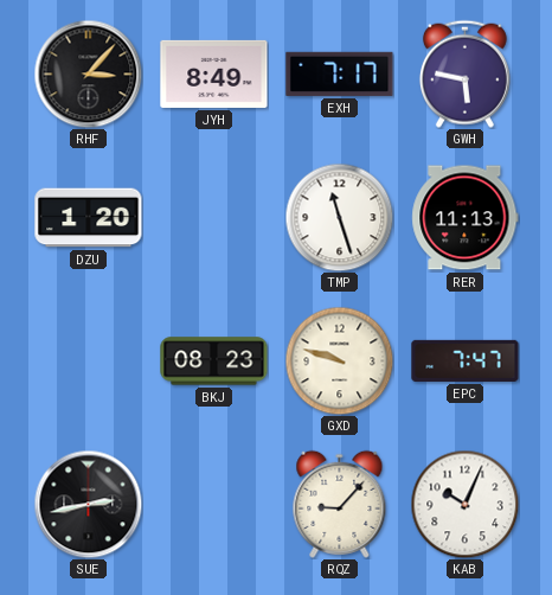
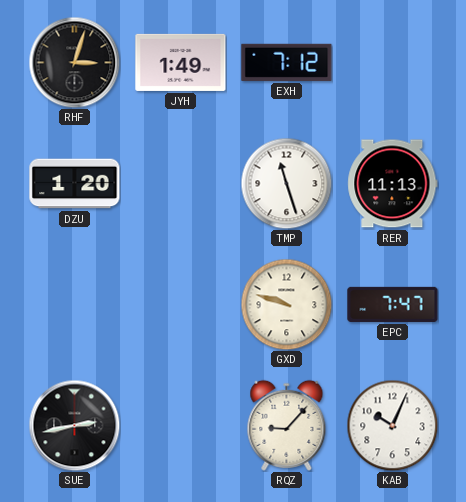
RHF: 3:07 -> 3:03
JYH: 8:49 -> 1:49
EXH: 7:17 -> 7:12
GWH: 5:47 -> none
BKJ: 08:23 -> none
